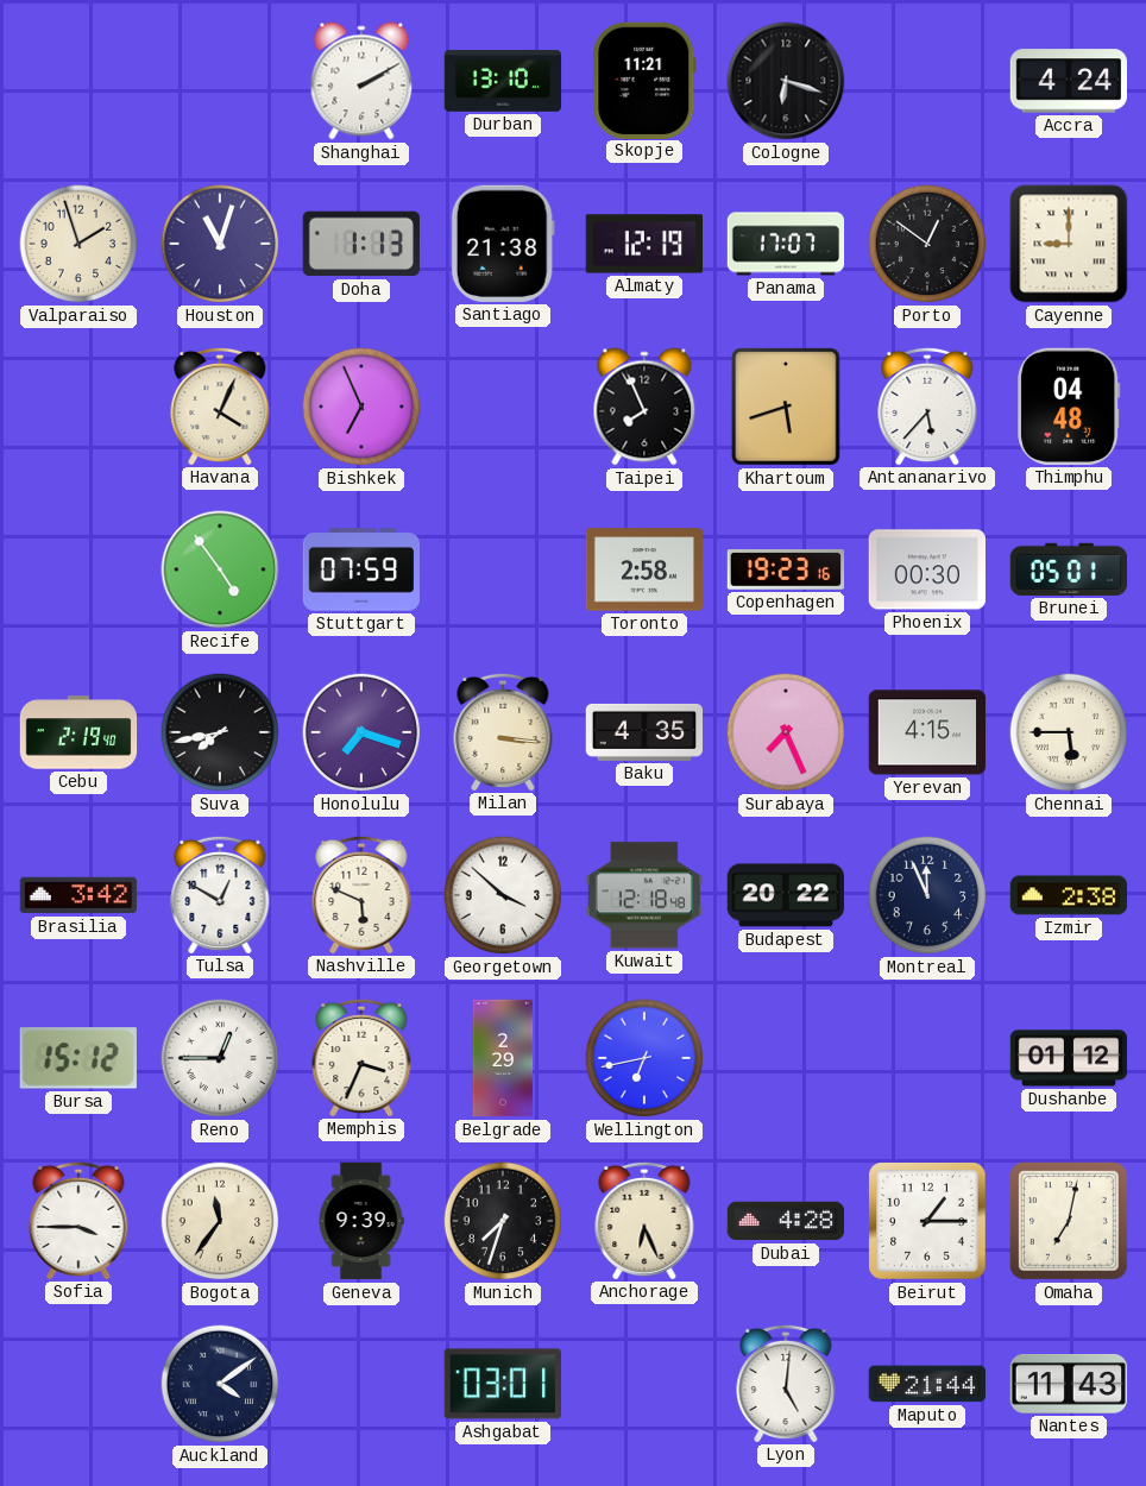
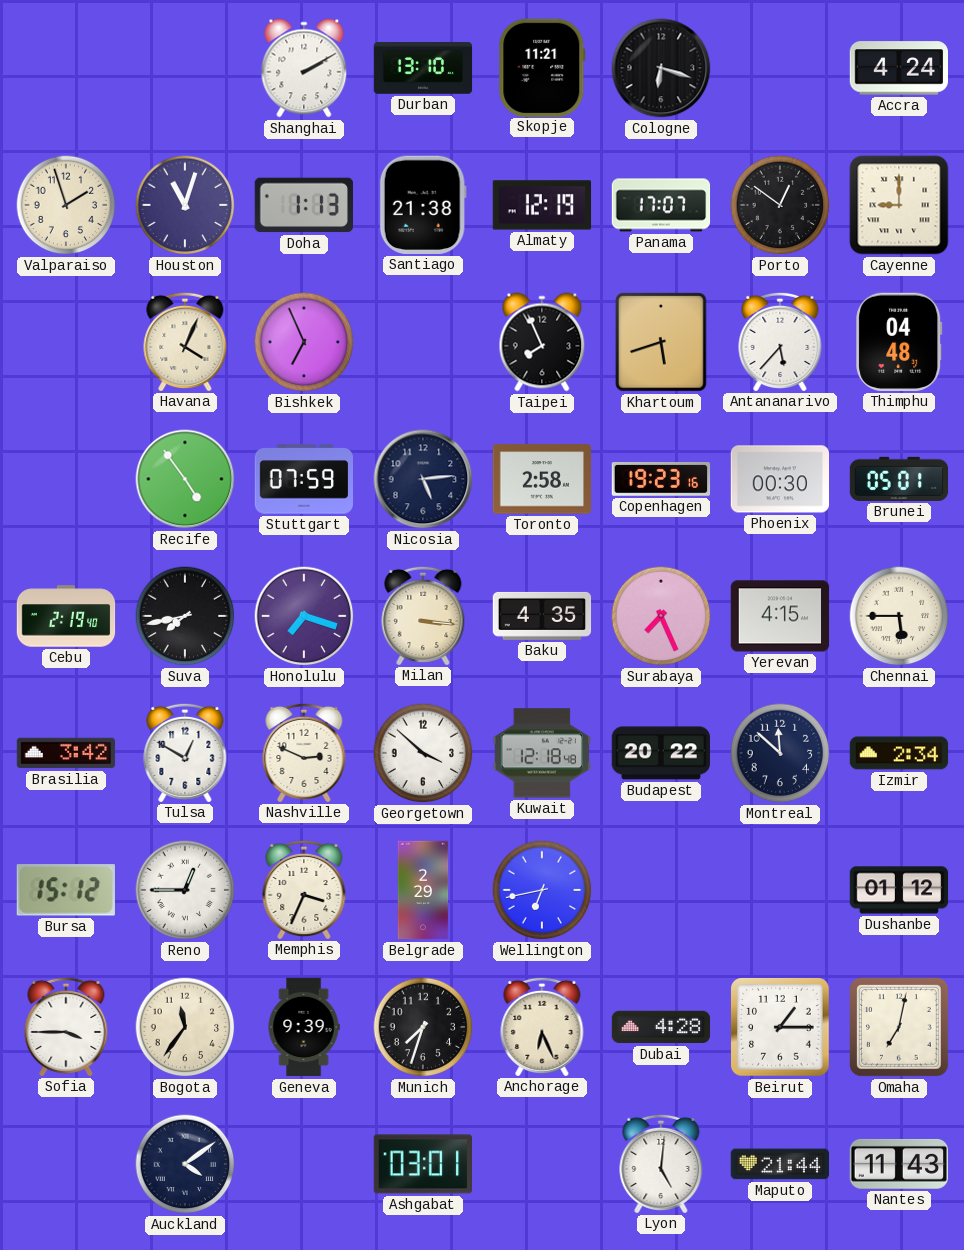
Nicosia: none -> 5:14
Nashville: 5:49 -> 2:49
Montreal: 11:56 -> 11:52
Izmir: 2:38 -> 2:34
